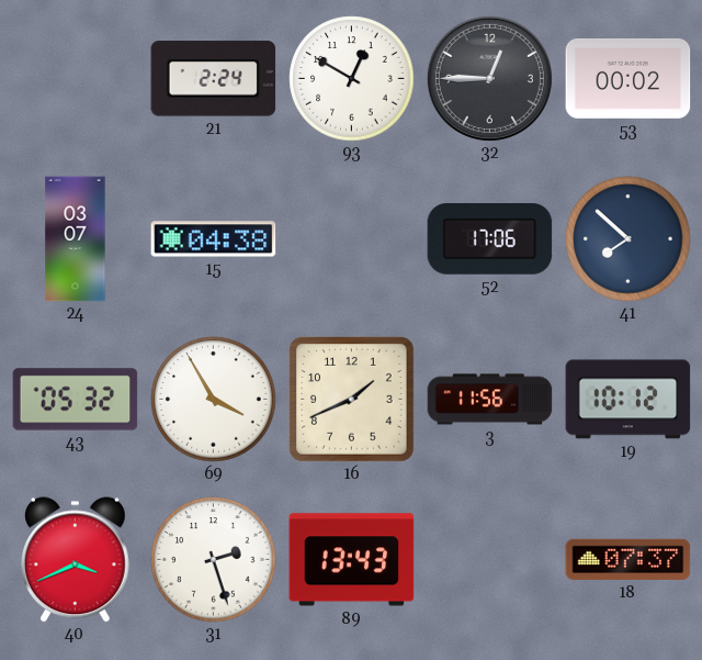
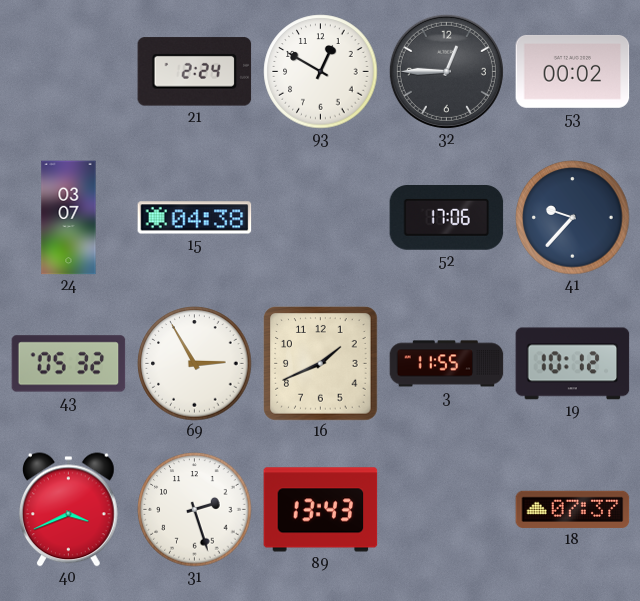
41: 7:52 -> 9:37
69: 3:55 -> 2:55
3: 11:56 -> 11:55
